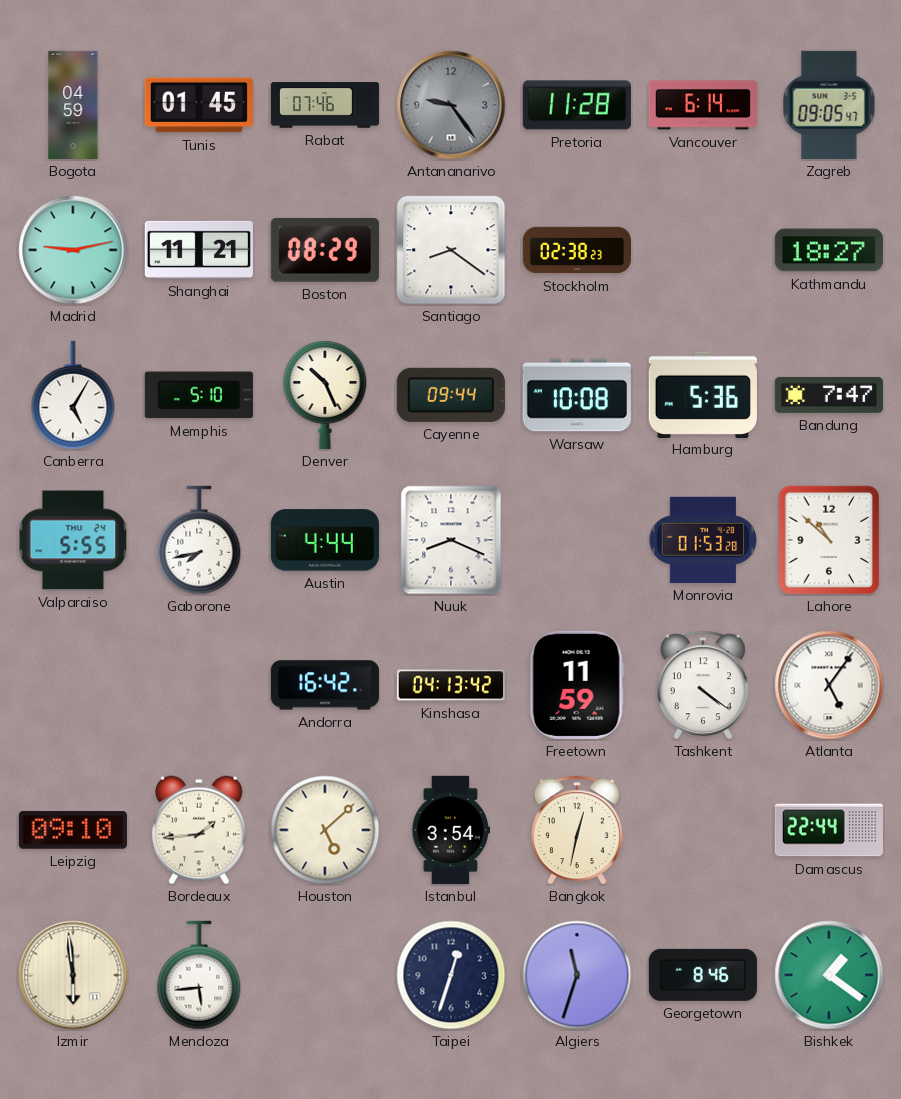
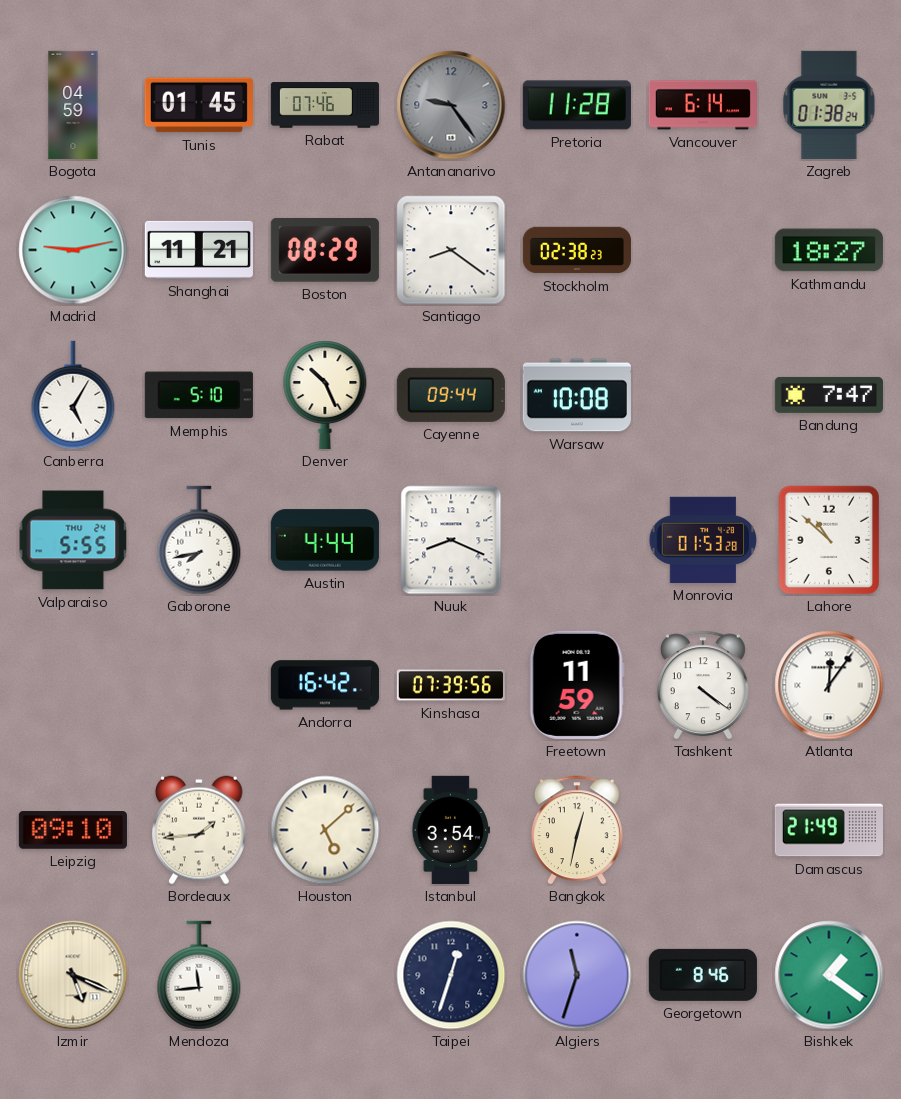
Zagreb: 09:05 -> 01:38
Hamburg: 5:36 -> none
Kinshasa: 04:13 -> 07:39
Atlanta: 5:06 -> 12:06
Damascus: 22:44 -> 21:49
Izmir: 5:59 -> 5:19
Mendoza: 5:44 -> 11:44
